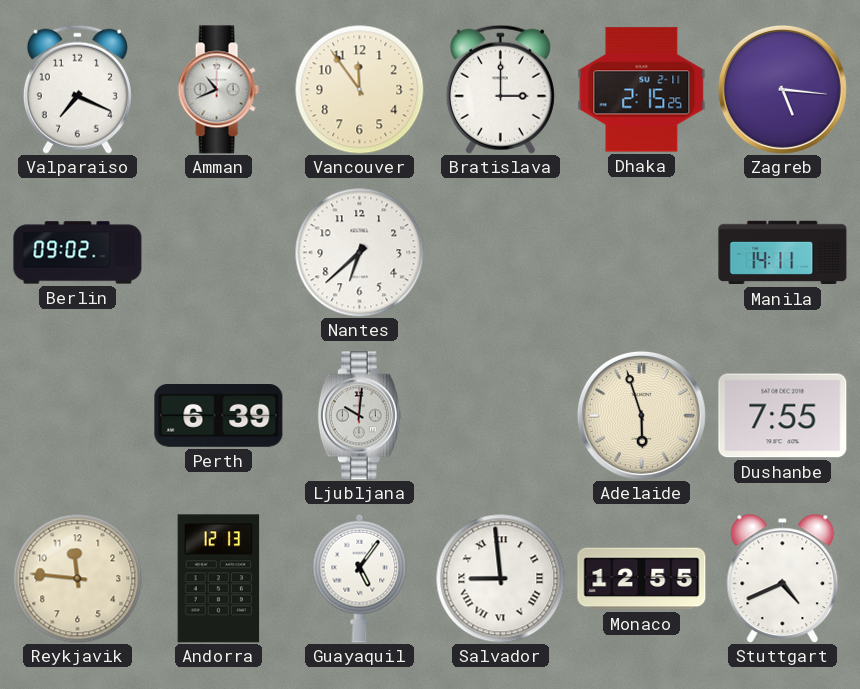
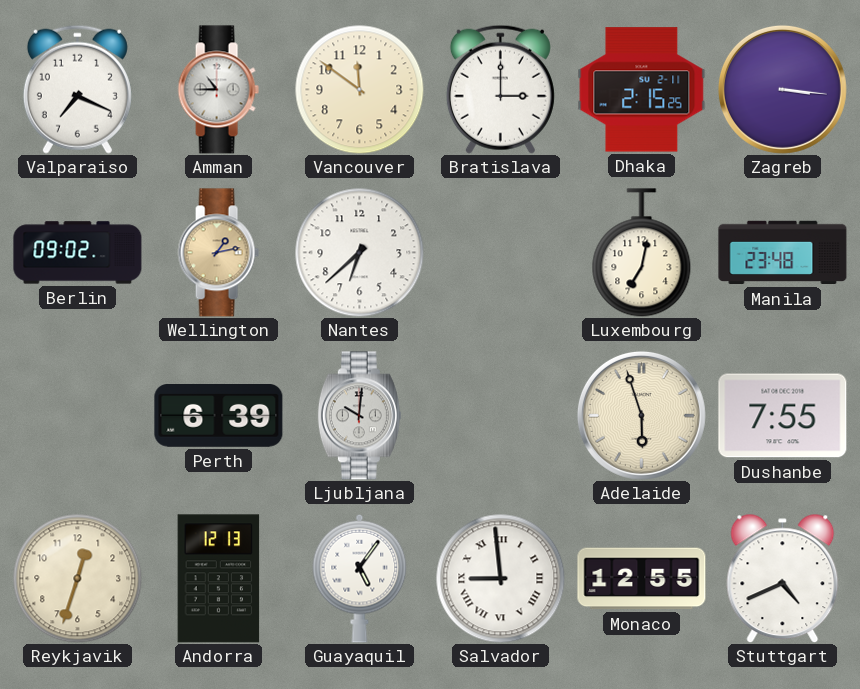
Amman: 10:41 -> 10:45
Vancouver: 11:54 -> 11:51
Zagreb: 5:16 -> 3:16
Wellington: none -> 1:13
Luxembourg: none -> 7:02
Manila: 14:11 -> 23:48
Reykjavik: 11:46 -> 12:33
